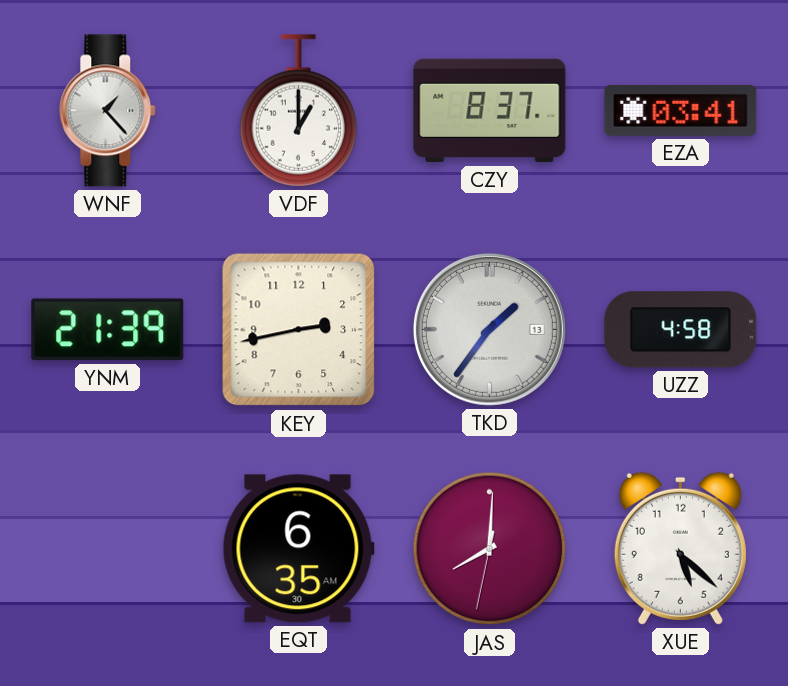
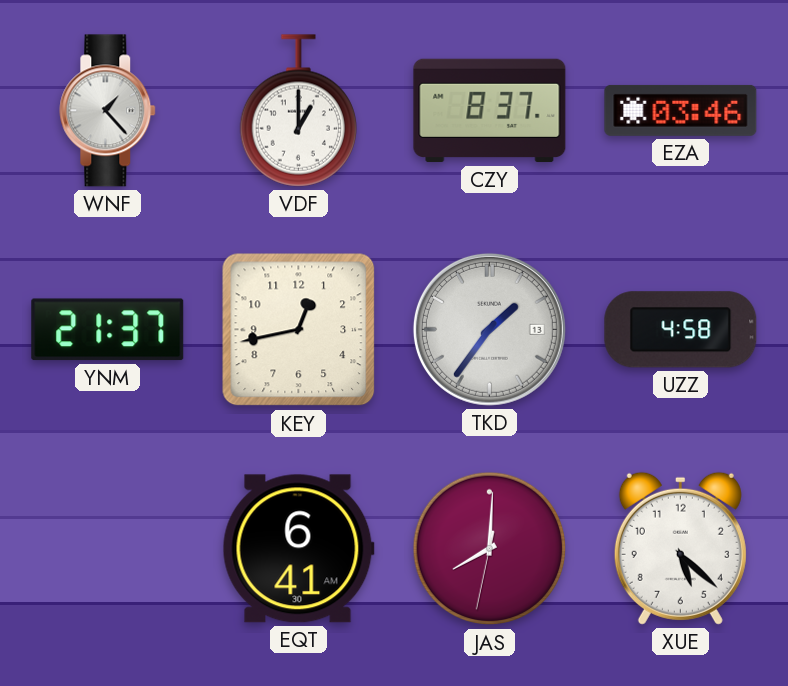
EZA: 03:41 -> 03:46
YNM: 21:39 -> 21:37
KEY: 2:43 -> 12:43
EQT: 6:35 -> 6:41
